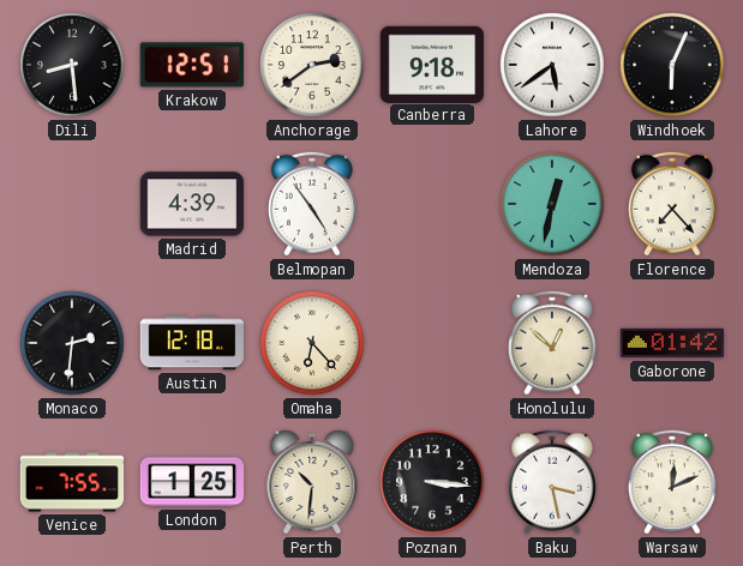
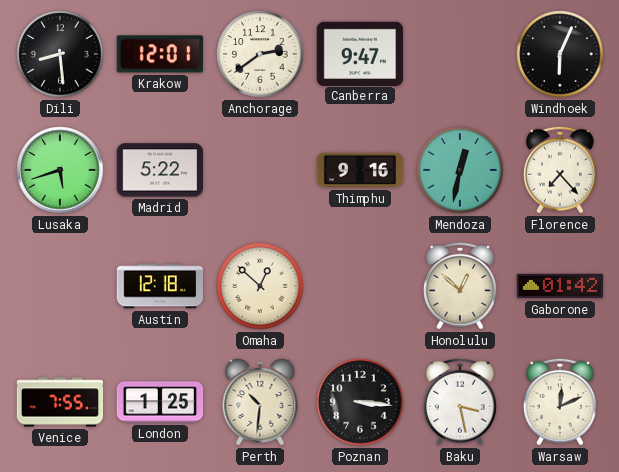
Krakow: 12:51 -> 12:01
Canberra: 9:18 -> 9:47
Lahore: 5:39 -> none
Lusaka: none -> 5:42
Madrid: 4:39 -> 5:22
Belmopan: 4:54 -> none
Thimphu: none -> 9:16
Monaco: 2:31 -> none
Omaha: 6:23 -> 12:52
